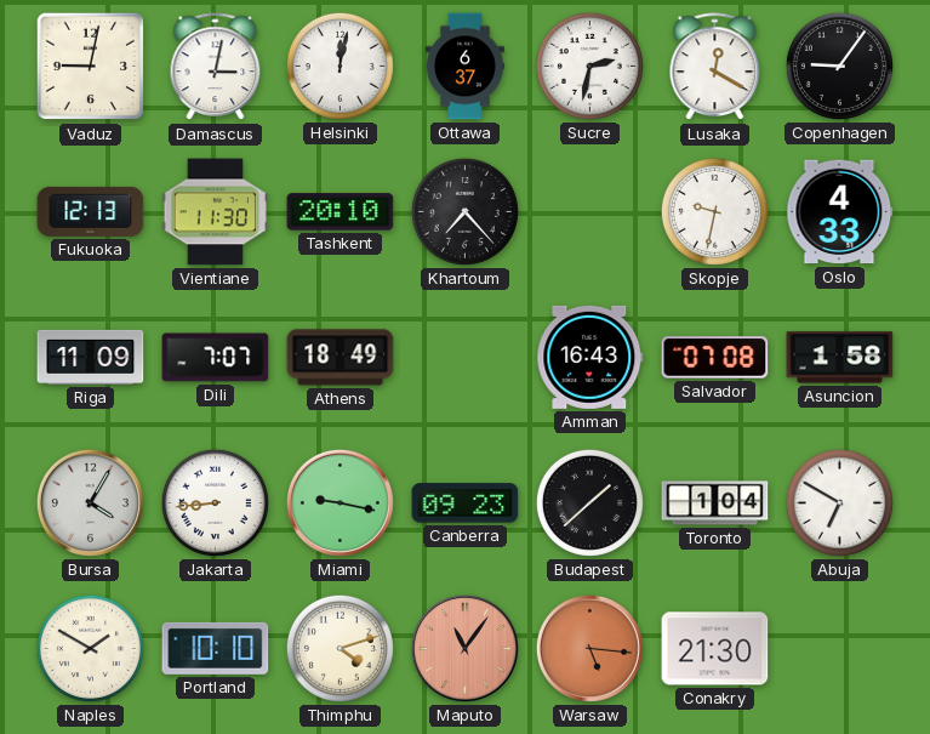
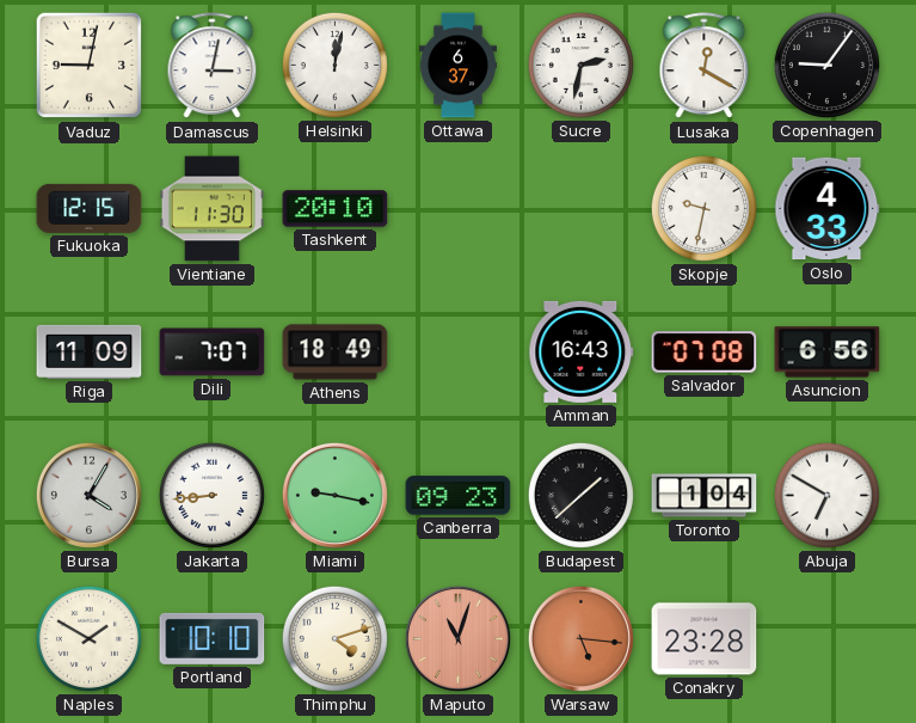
Fukuoka: 12:13 -> 12:15
Khartoum: 7:23 -> none
Asuncion: 1:58 -> 6:56
Maputo: 11:06 -> 11:03
Conakry: 21:30 -> 23:28
